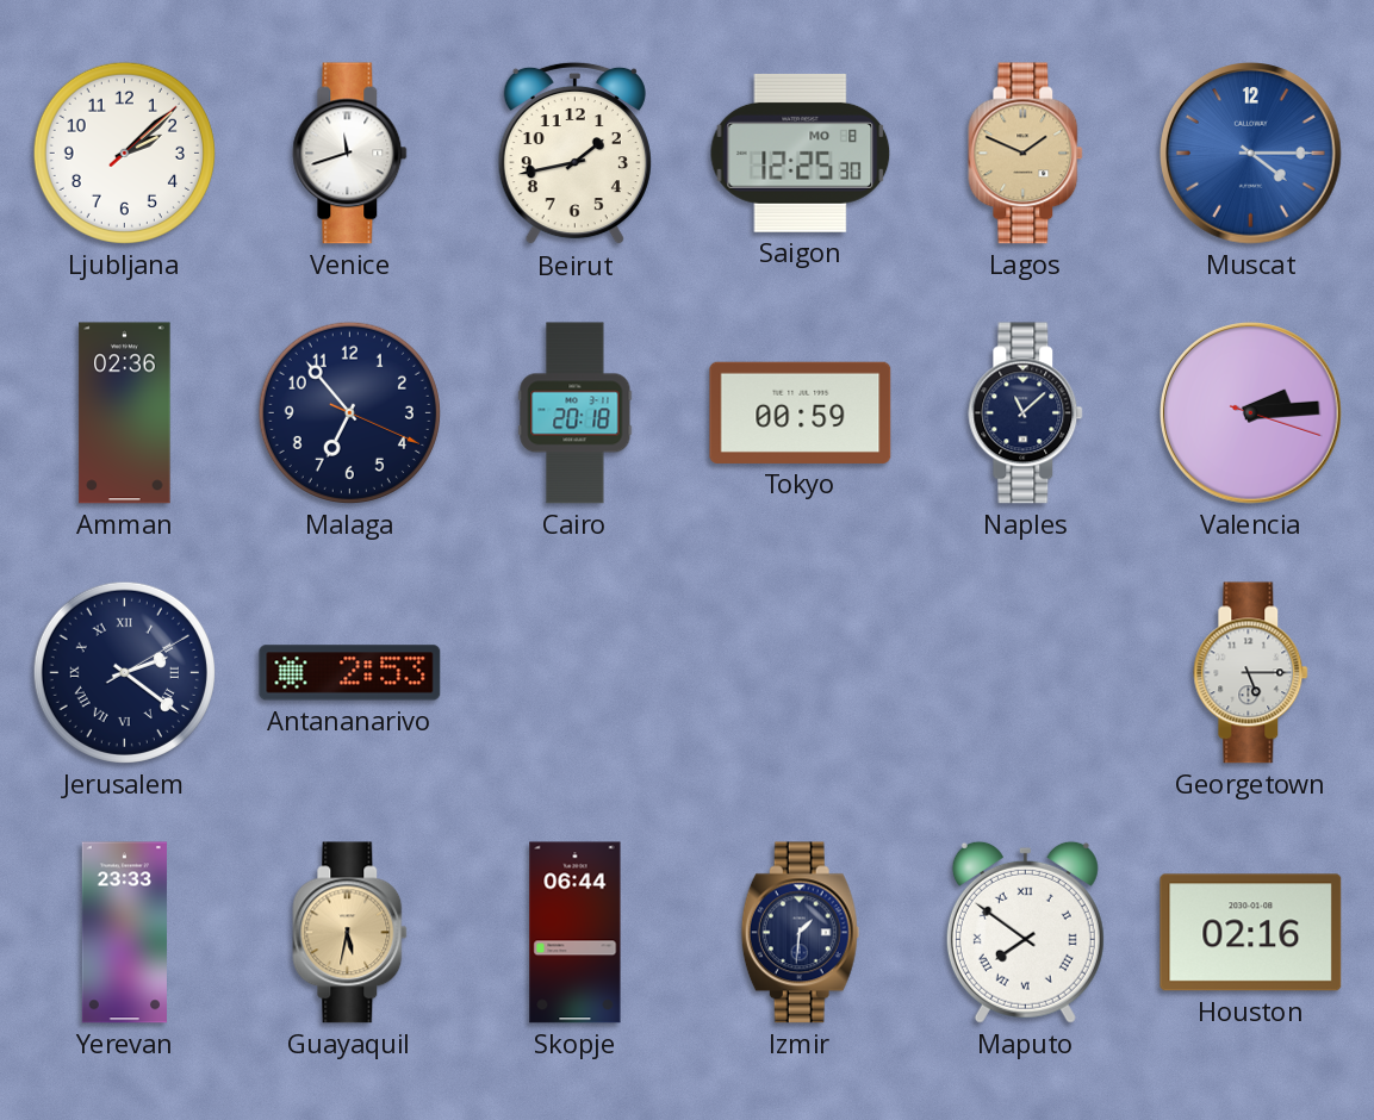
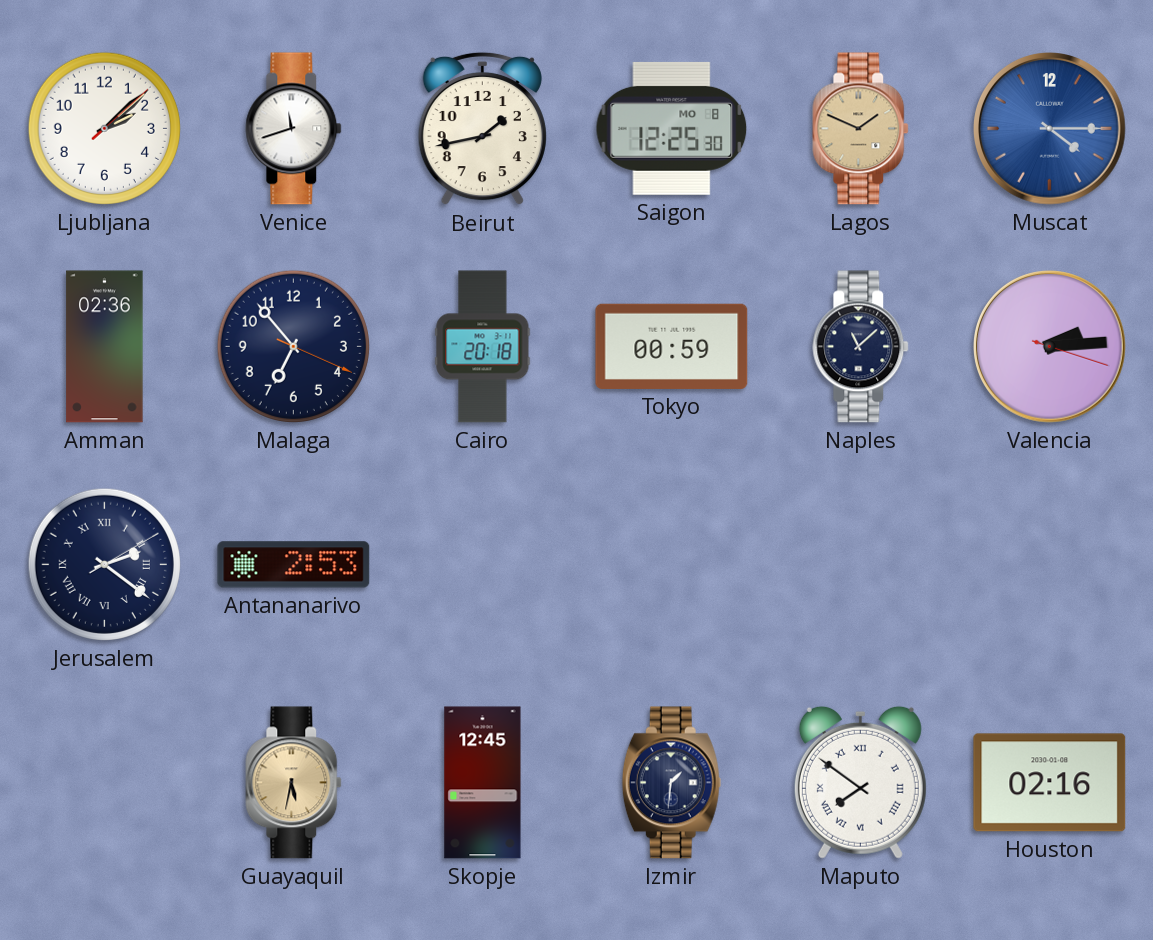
Georgetown: 5:15 -> none
Yerevan: 23:33 -> none
Skopje: 06:44 -> 12:45
